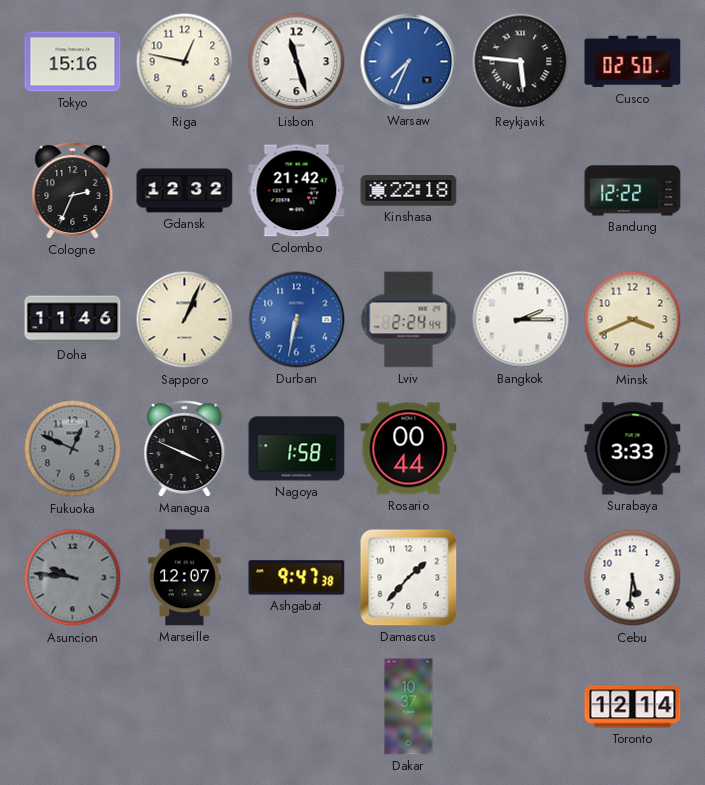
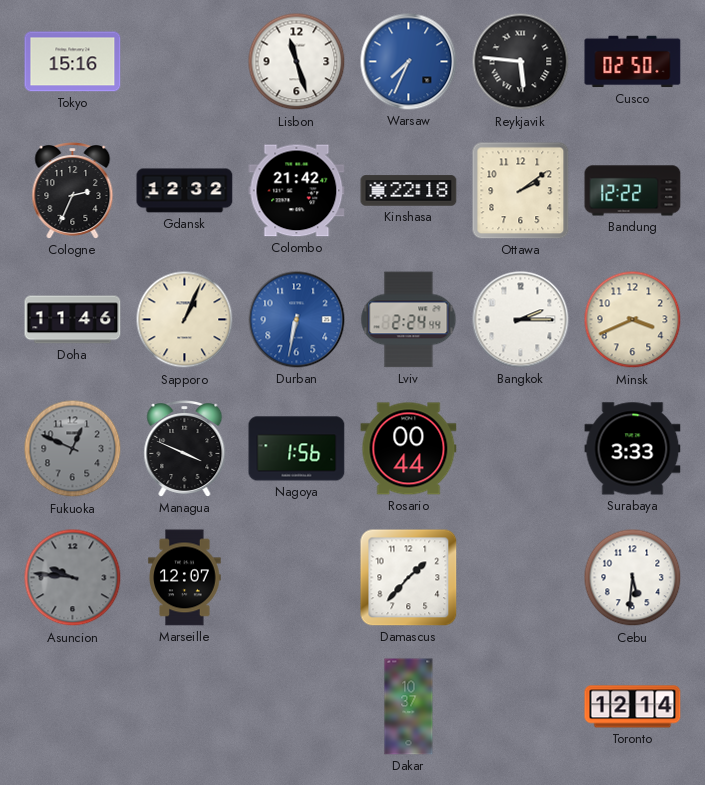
Riga: 12:47 -> none
Ottawa: none -> 2:09
Nagoya: 1:58 -> 1:56
Ashgabat: 9:47 -> none
